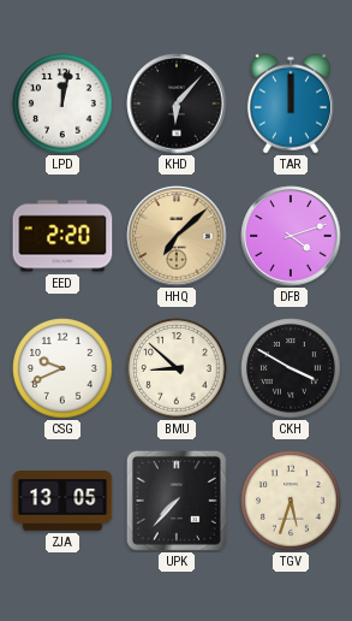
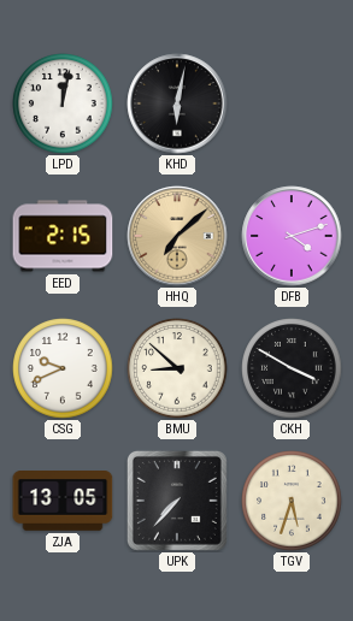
KHD: 6:07 -> 6:02
TAR: 12:00 -> none
EED: 2:20 -> 2:15
